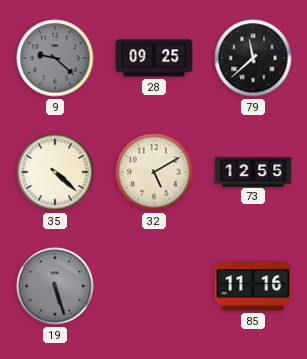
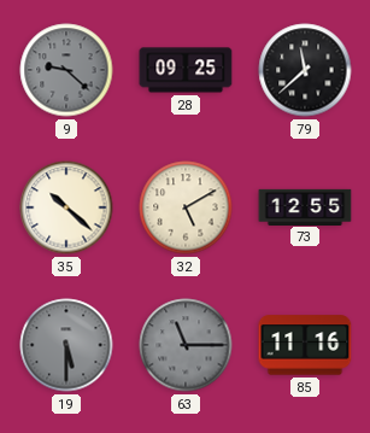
35: 4:22 -> 10:22
19: 5:27 -> 5:30
63: none -> 11:15
